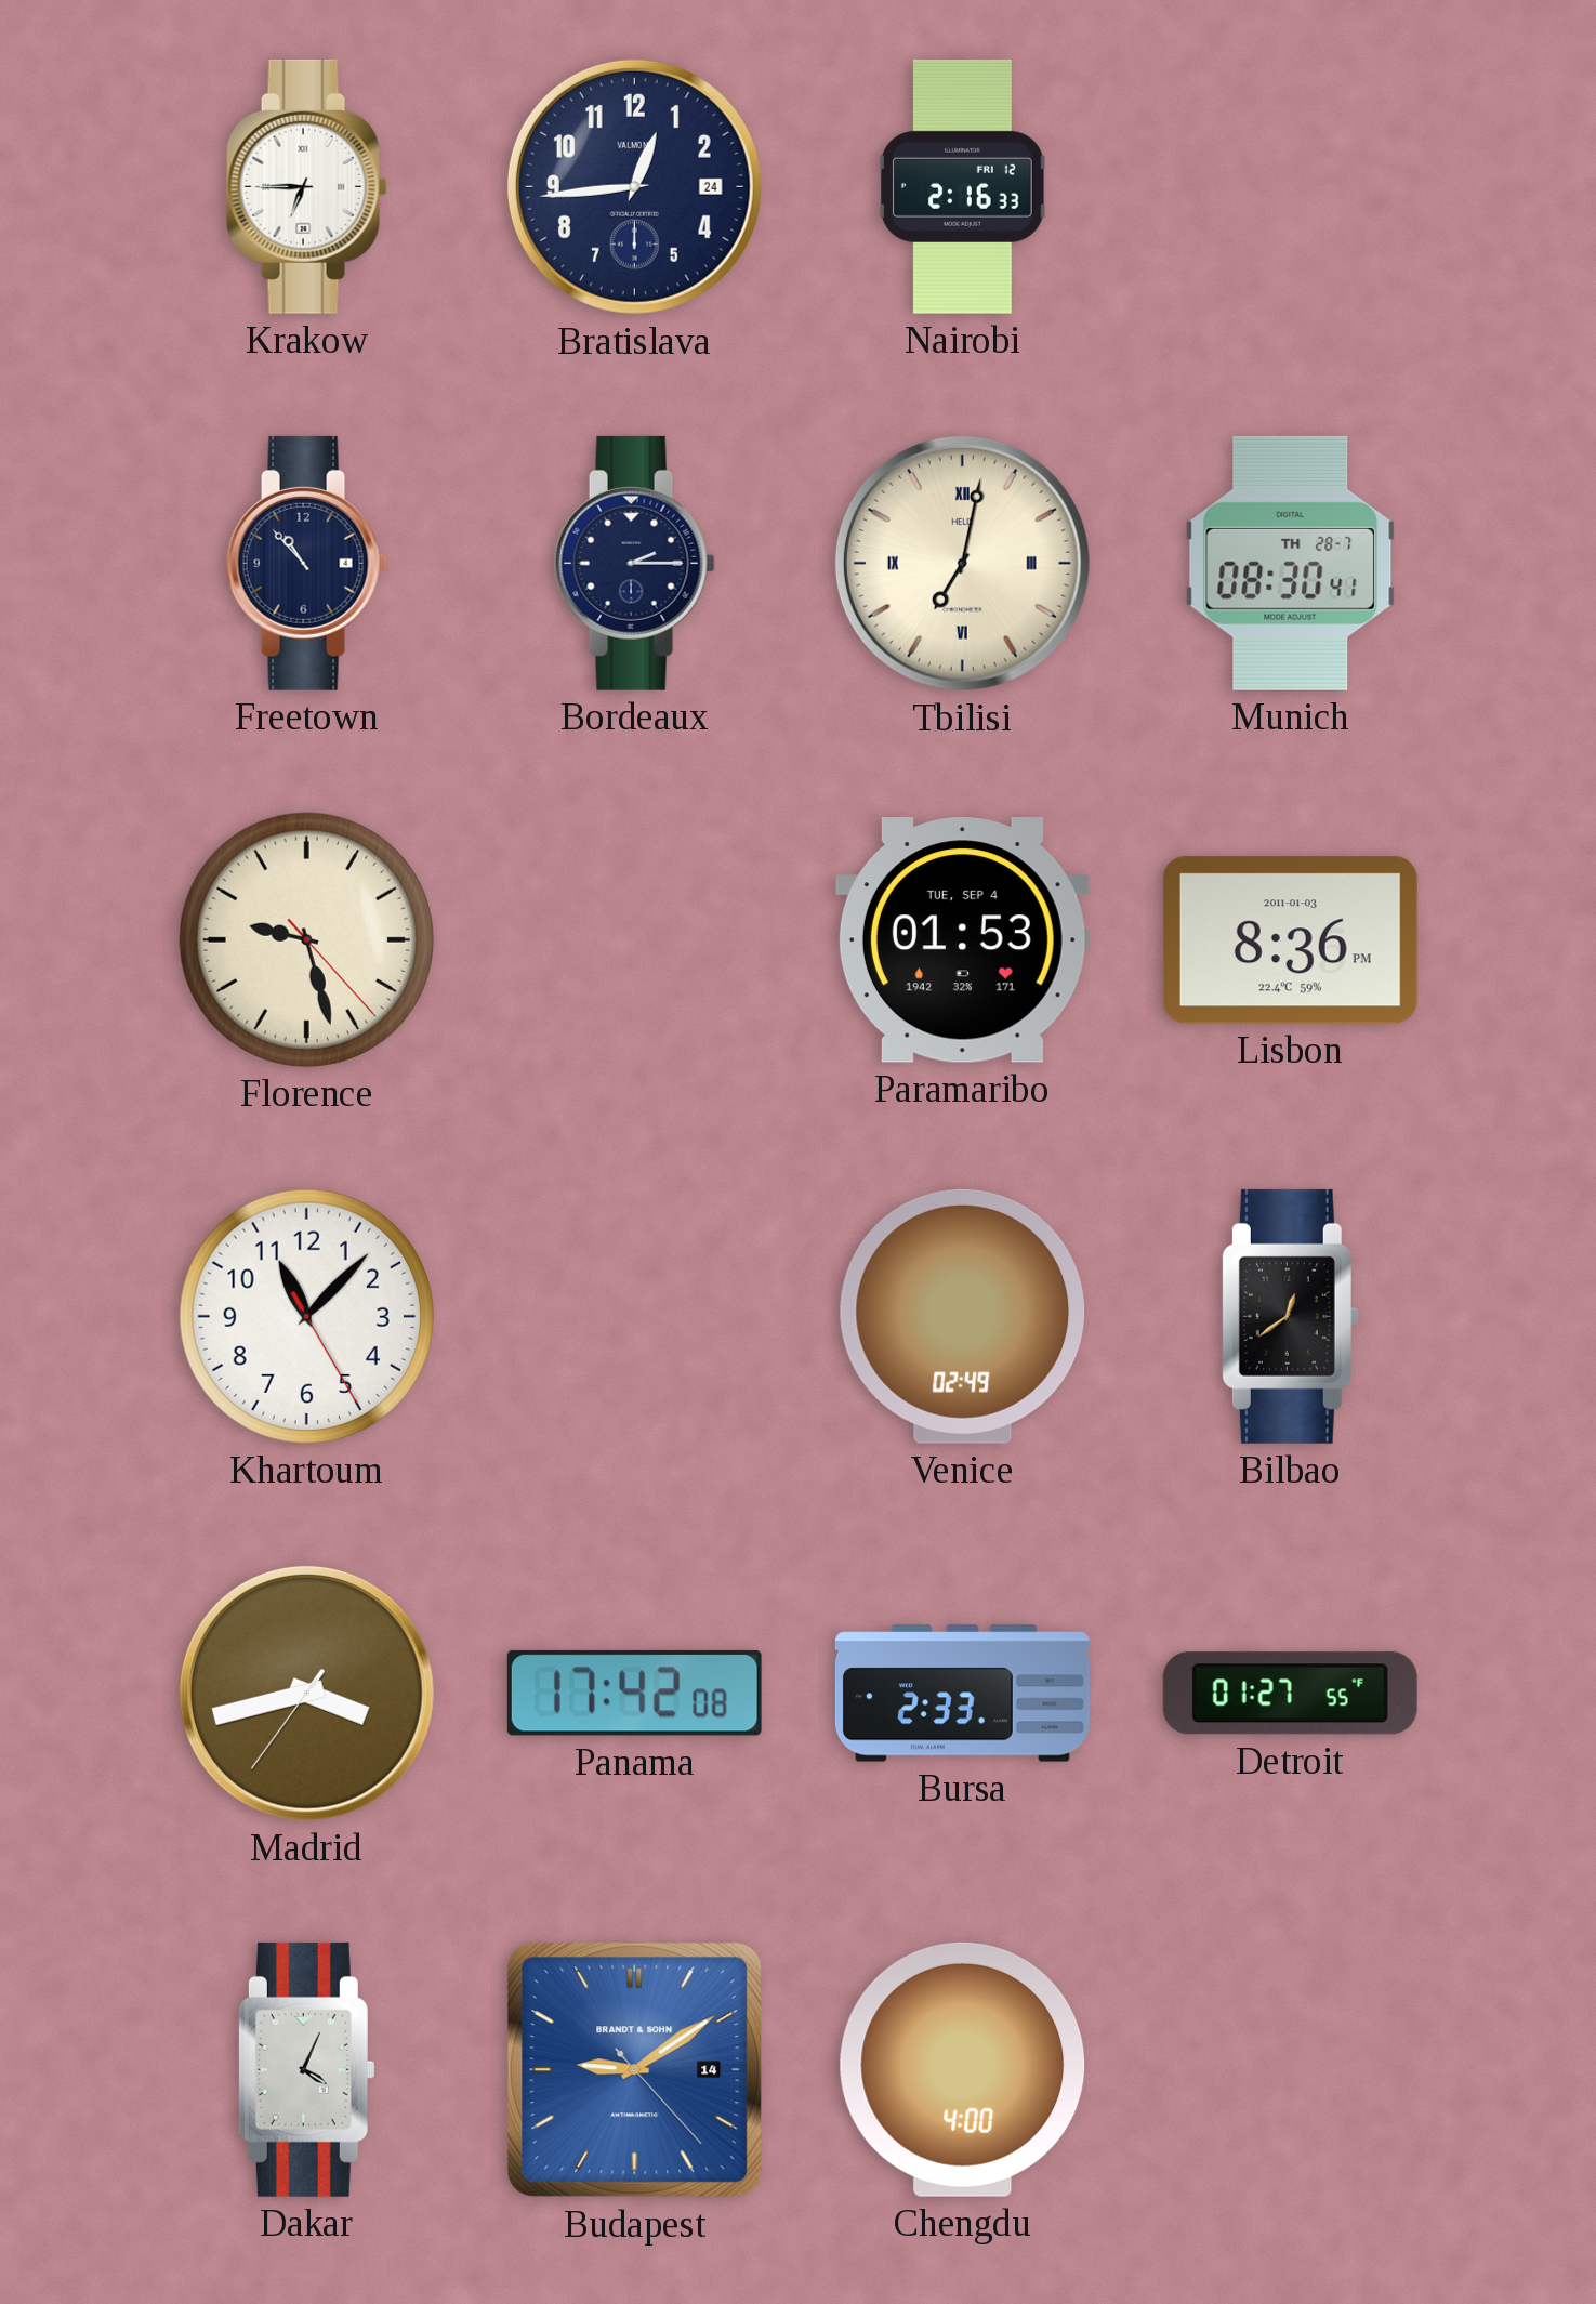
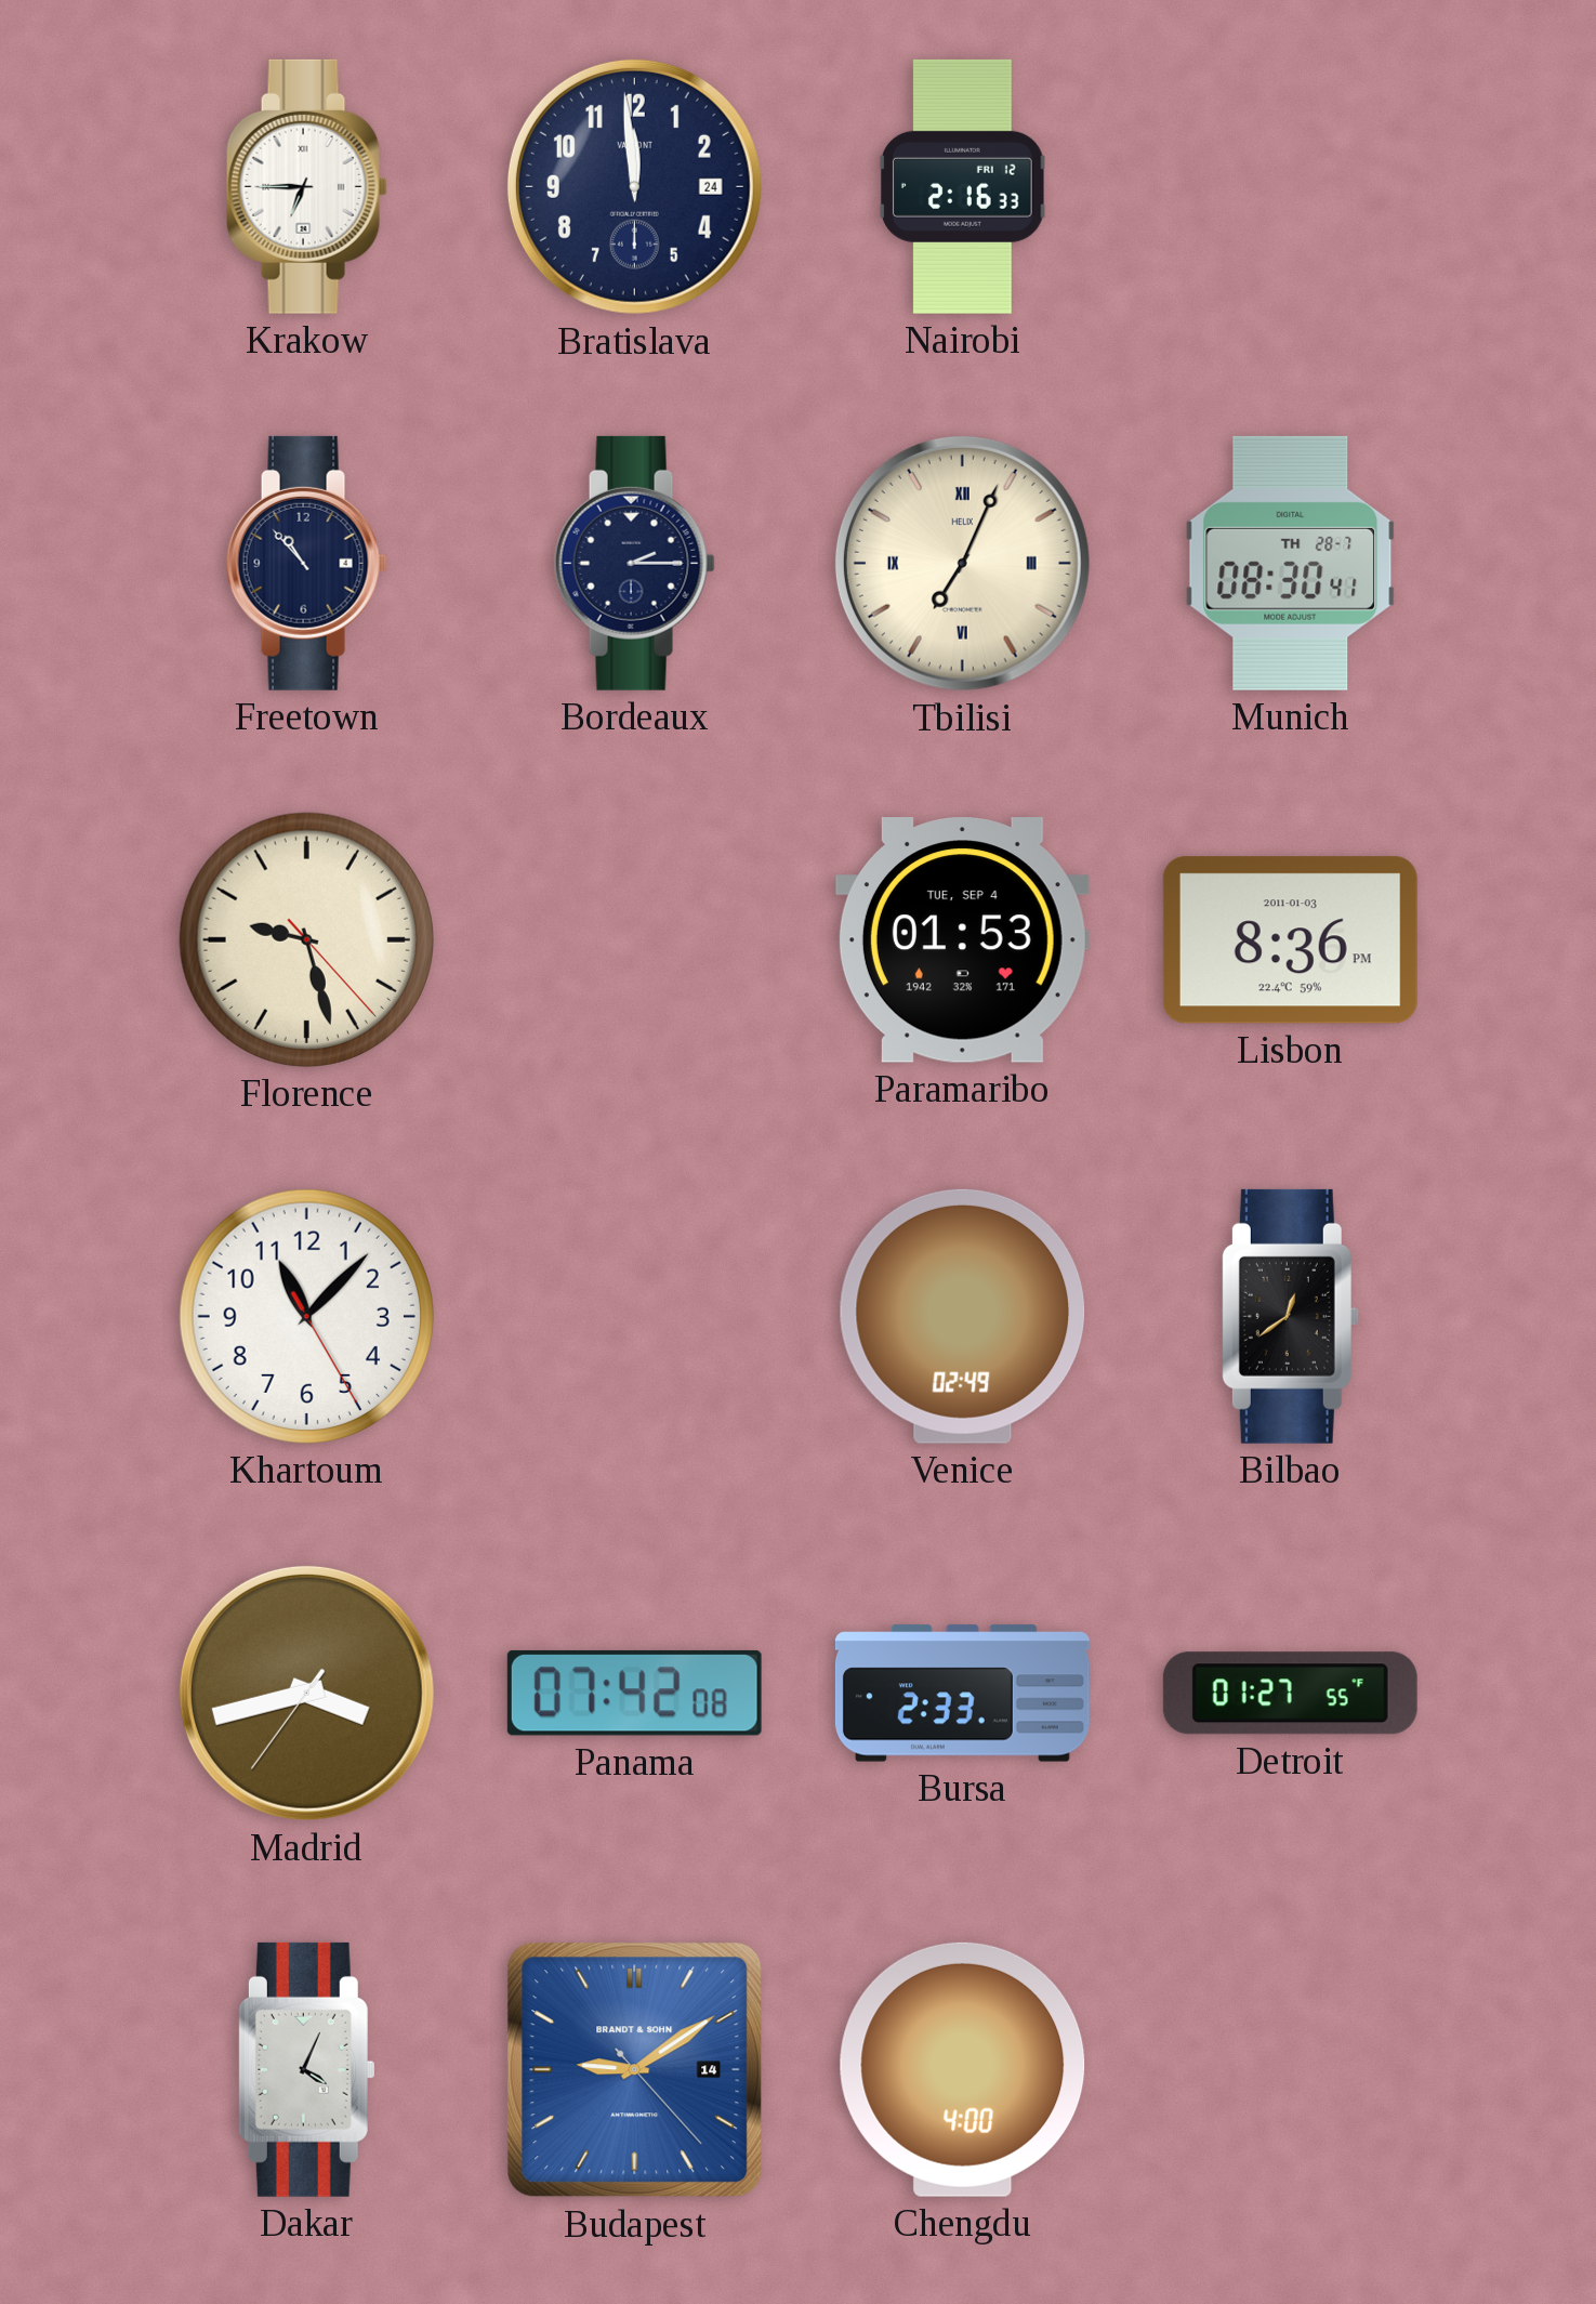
Bratislava: 12:44 -> 11:59
Tbilisi: 7:02 -> 7:04
Panama: 17:42 -> 07:42
